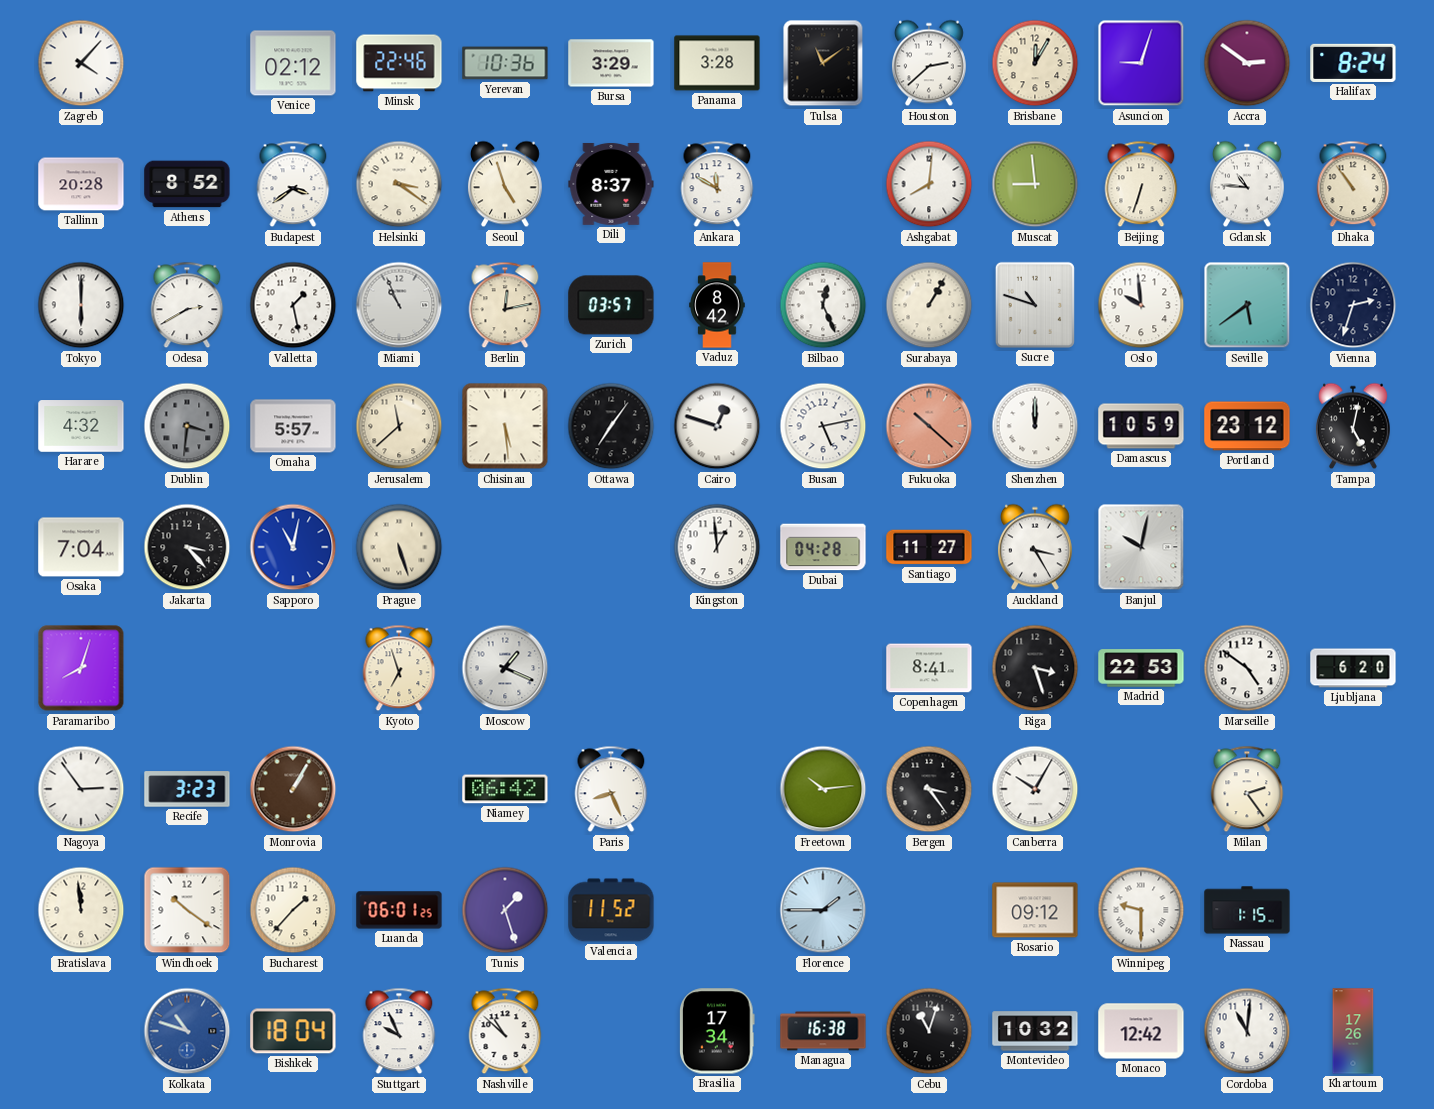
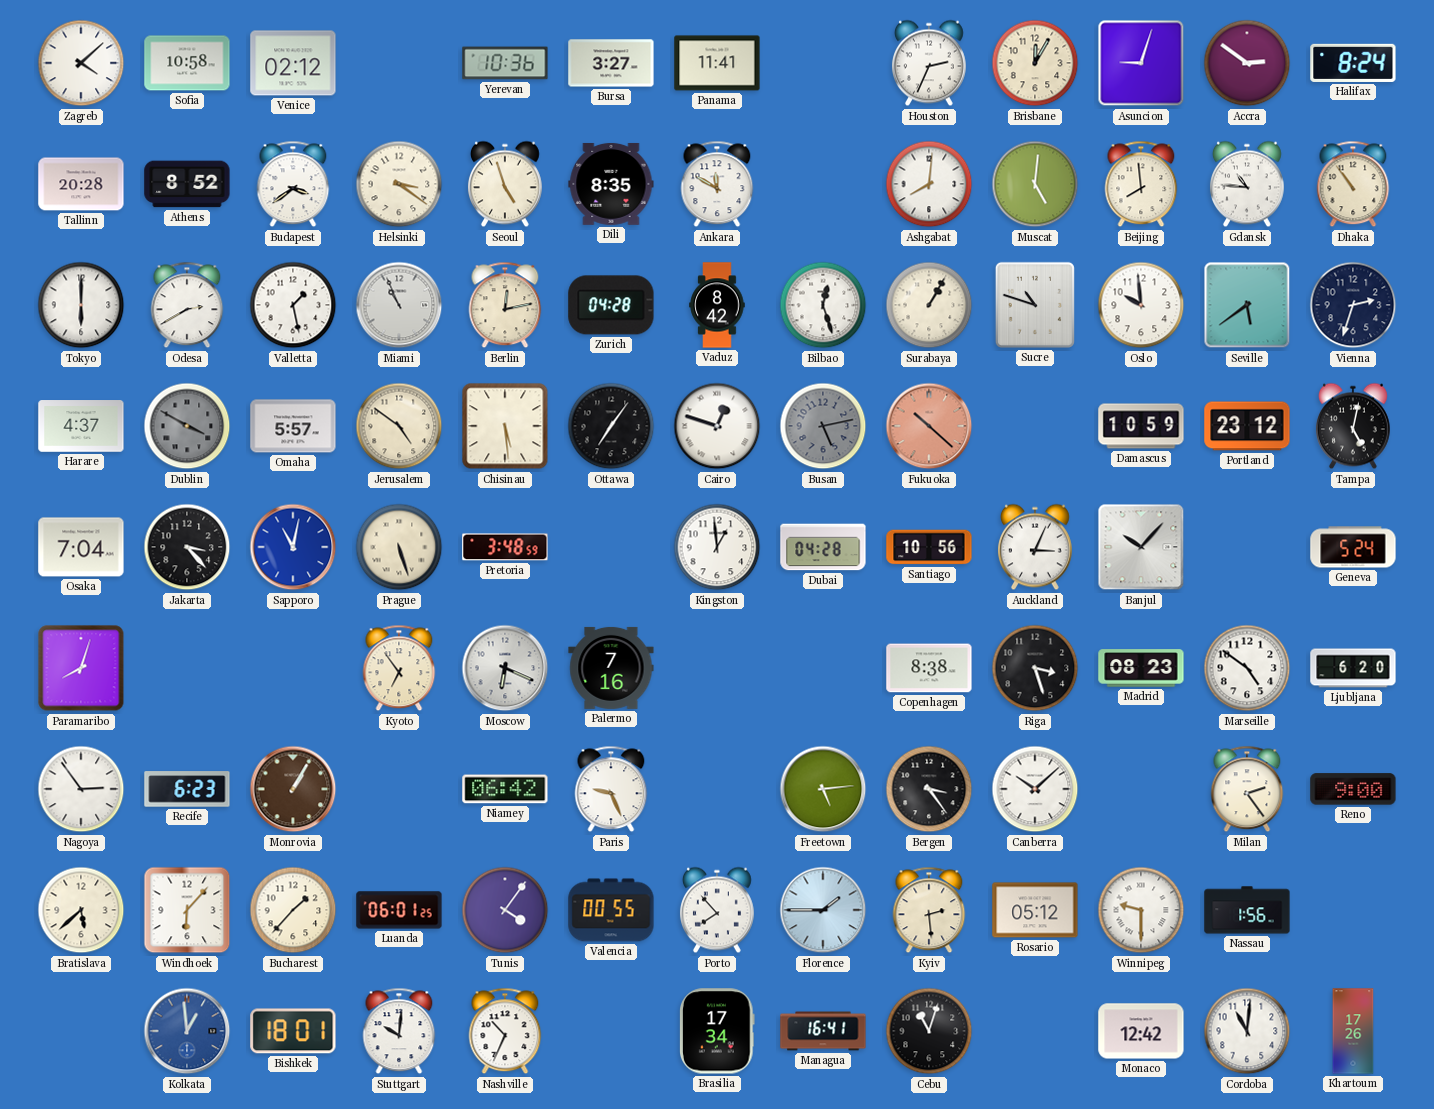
Zagreb: 4:07 -> 4:08
Sofia: none -> 10:58
Minsk: 22:46 -> none
Bursa: 3:29 -> 3:27
Panama: 3:28 -> 11:41
Tulsa: 11:09 -> none
Houston: 2:38 -> 2:34
Dili: 8:37 -> 8:35
Muscat: 8:59 -> 5:01
Beijing: 6:33 -> 7:59
Zurich: 03:57 -> 04:28
Bilbao: 12:26 -> 12:27
Harare: 4:32 -> 4:37
Dublin: 3:31 -> 3:50
Jerusalem: 11:38 -> 4:51
Busan dial: white -> grey
Shenzhen: 12:00 -> none
Pretoria: none -> 3:48
Santiago: 11:27 -> 10:56
Auckland: 3:25 -> 3:04
Banjul: 10:02 -> 10:07
Geneva: none -> 5:24
Kyoto: 6:57 -> 6:54
Moscow: 1:19 -> 6:19
Palermo: none -> 7:16
Copenhagen: 8:41 -> 8:38
Madrid: 22:53 -> 08:23
Recife: 3:23 -> 6:23
Paris: 8:26 -> 9:26
Freetown: 10:14 -> 5:14
Canberra: 10:05 -> 10:08
Reno: none -> 9:00
Bratislava: 11:59 -> 5:38
Windhoek: 10:21 -> 6:07
Tunis: 1:27 -> 4:06
Valencia: 11:52 -> 00:55
Porto: none -> 7:53
Kyiv: none -> 2:29
Rosario: 09:12 -> 05:12
Nassau: 1:15 -> 1:56
Kolkata: 10:48 -> 12:59
Bishkek: 18:04 -> 18:01
Stuttgart: 9:56 -> 10:01
Nashville: 10:52 -> 10:34
Managua: 16:38 -> 16:41
Montevideo: 10:32 -> none
